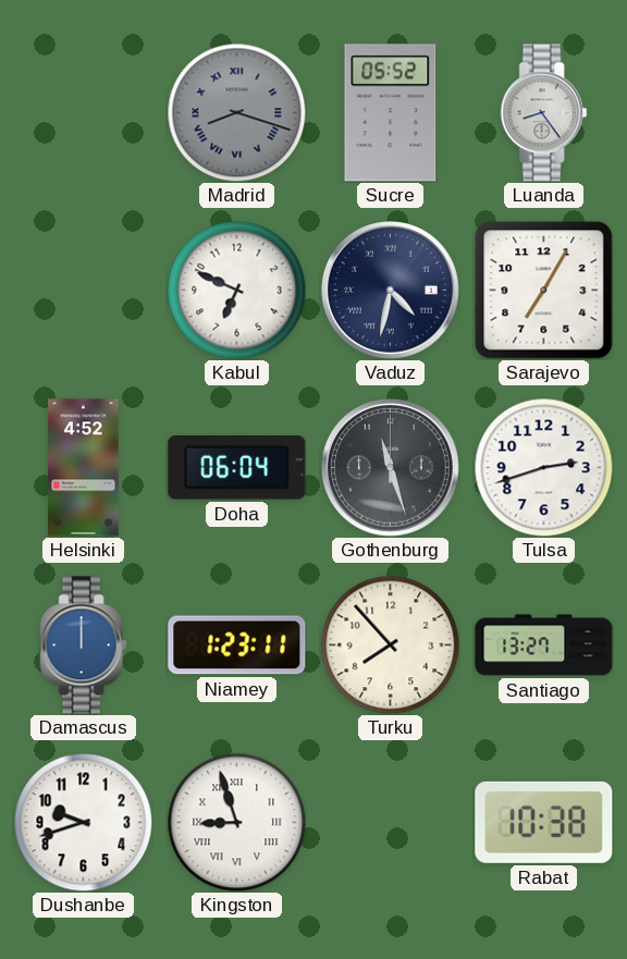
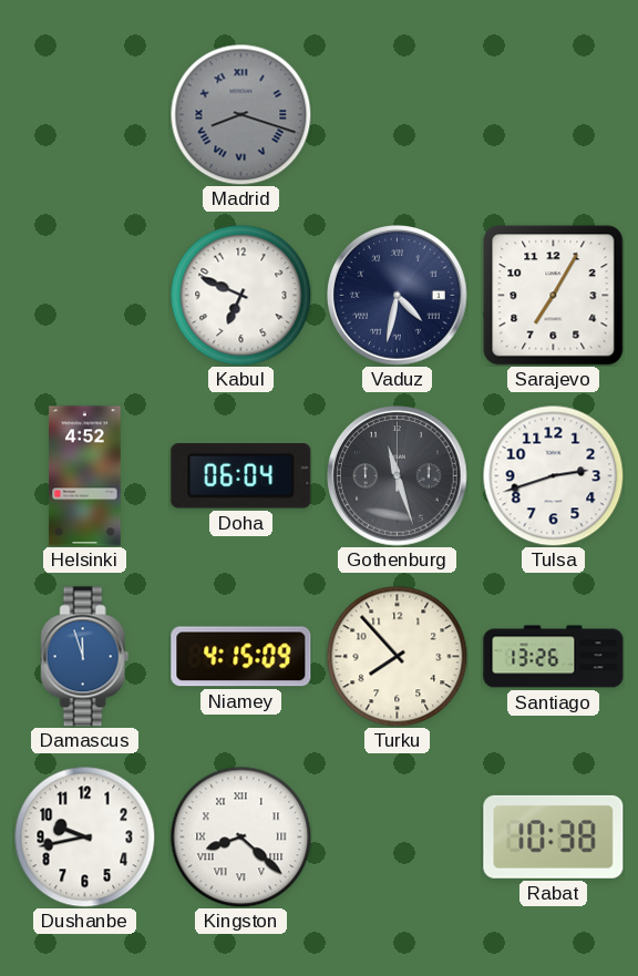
Sucre: 05:52 -> none
Luanda: 8:24 -> none
Damascus: 12:00 -> 11:57
Niamey: 1:23 -> 4:15
Santiago: 13:27 -> 13:26
Dushanbe: 9:42 -> 9:43
Kingston: 8:57 -> 8:22
